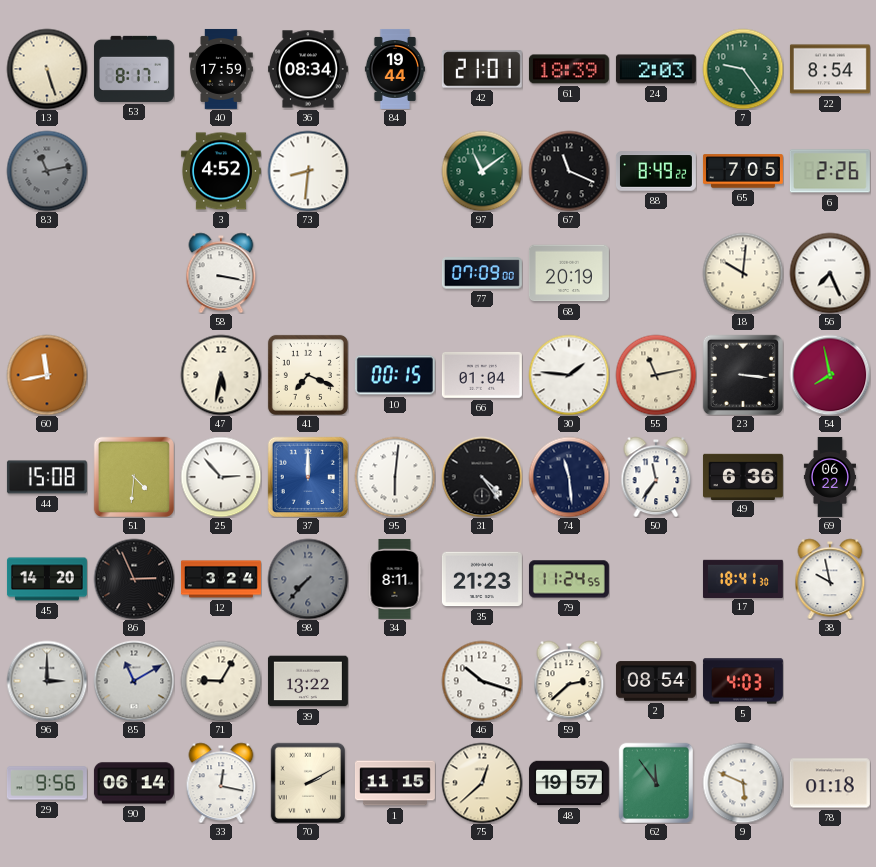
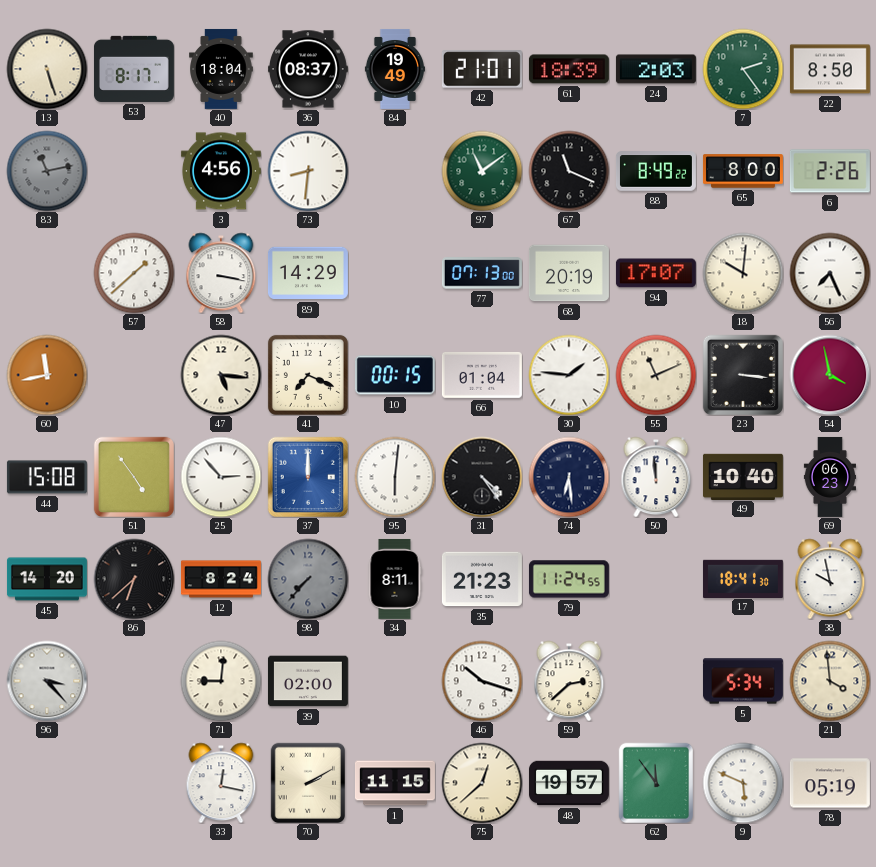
40: 17:59 -> 18:04
36: 08:34 -> 08:37
84: 19:44 -> 19:49
7: 9:24 -> 2:24
22: 8:54 -> 8:50
3: 4:52 -> 4:56
65: 7:05 -> 8:00
57: none -> 1:38
89: none -> 14:29
77: 07:09 -> 07:13
94: none -> 17:07
47: 5:32 -> 5:16
55: 11:13 -> 11:11
54: 7:58 -> 3:58
51: 4:31 -> 4:54
74: 11:29 -> 6:29
50: 11:36 -> 11:59
49: 6:36 -> 10:40
69: 06:22 -> 06:23
86: 2:56 -> 6:38
12: 3:24 -> 8:24
96: 3:00 -> 3:23
85: 11:10 -> none
71: 9:05 -> 9:01
39: 13:22 -> 02:00
2: 08:54 -> none
5: 4:03 -> 5:34
21: none -> 3:59
29: 9:56 -> none
90: 06:14 -> none
78: 01:18 -> 05:19
